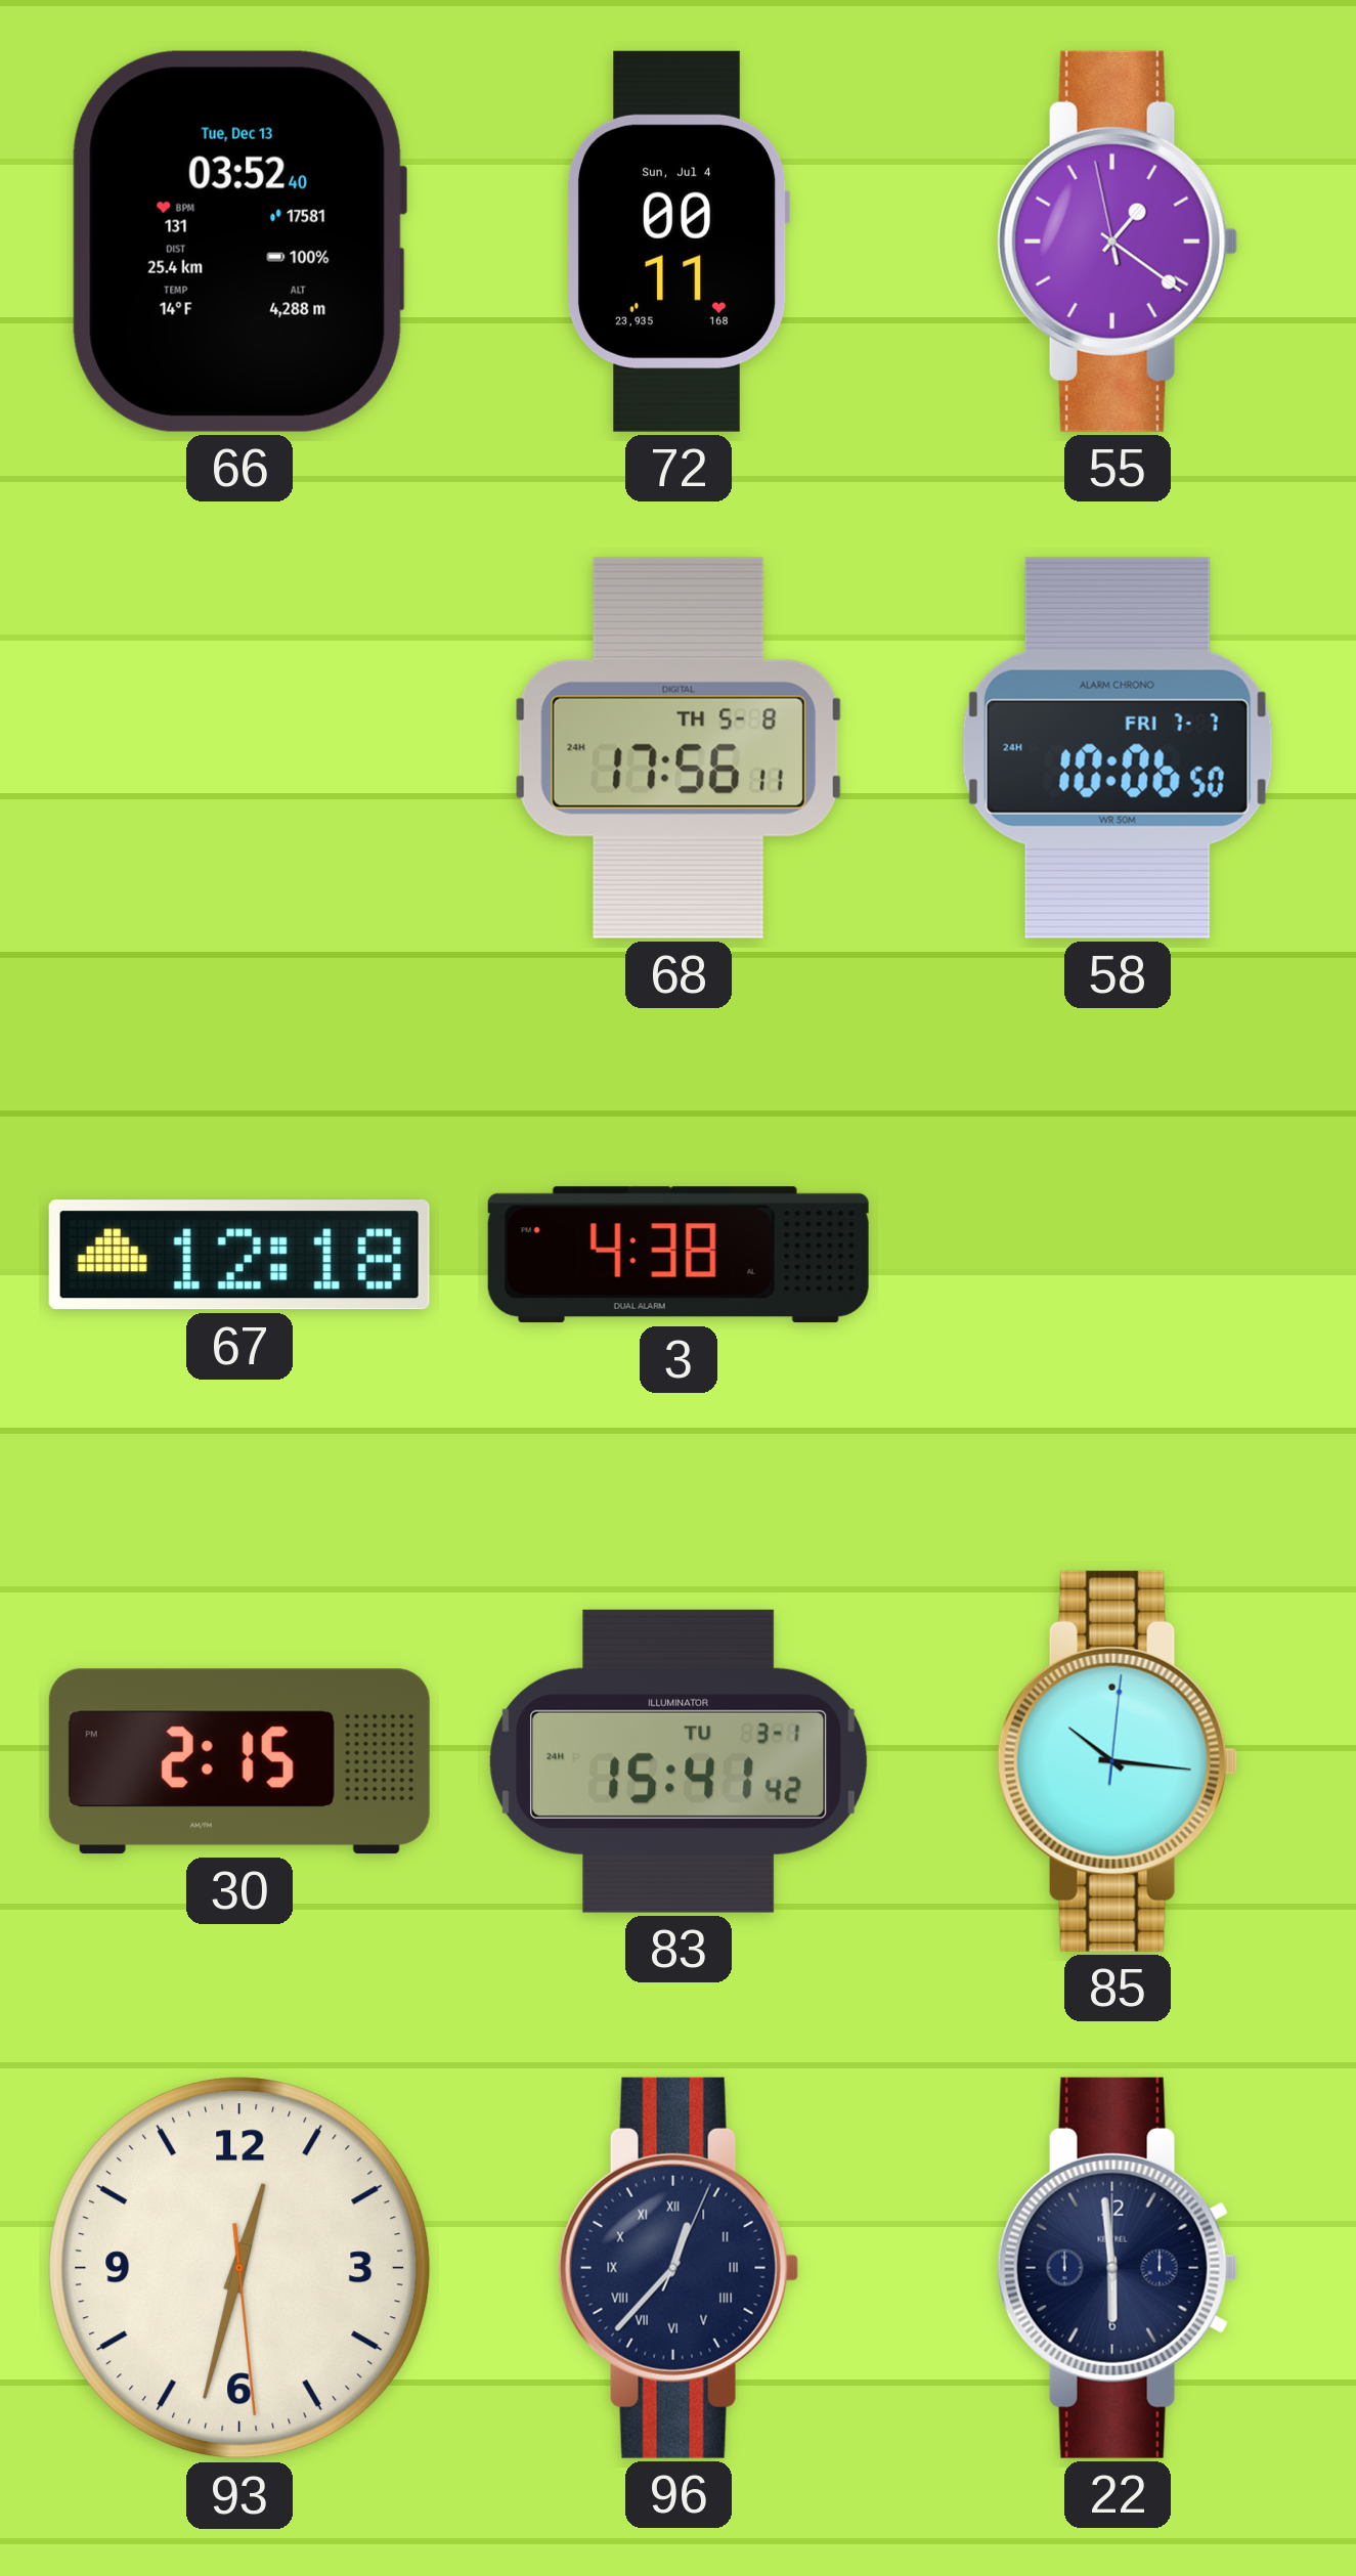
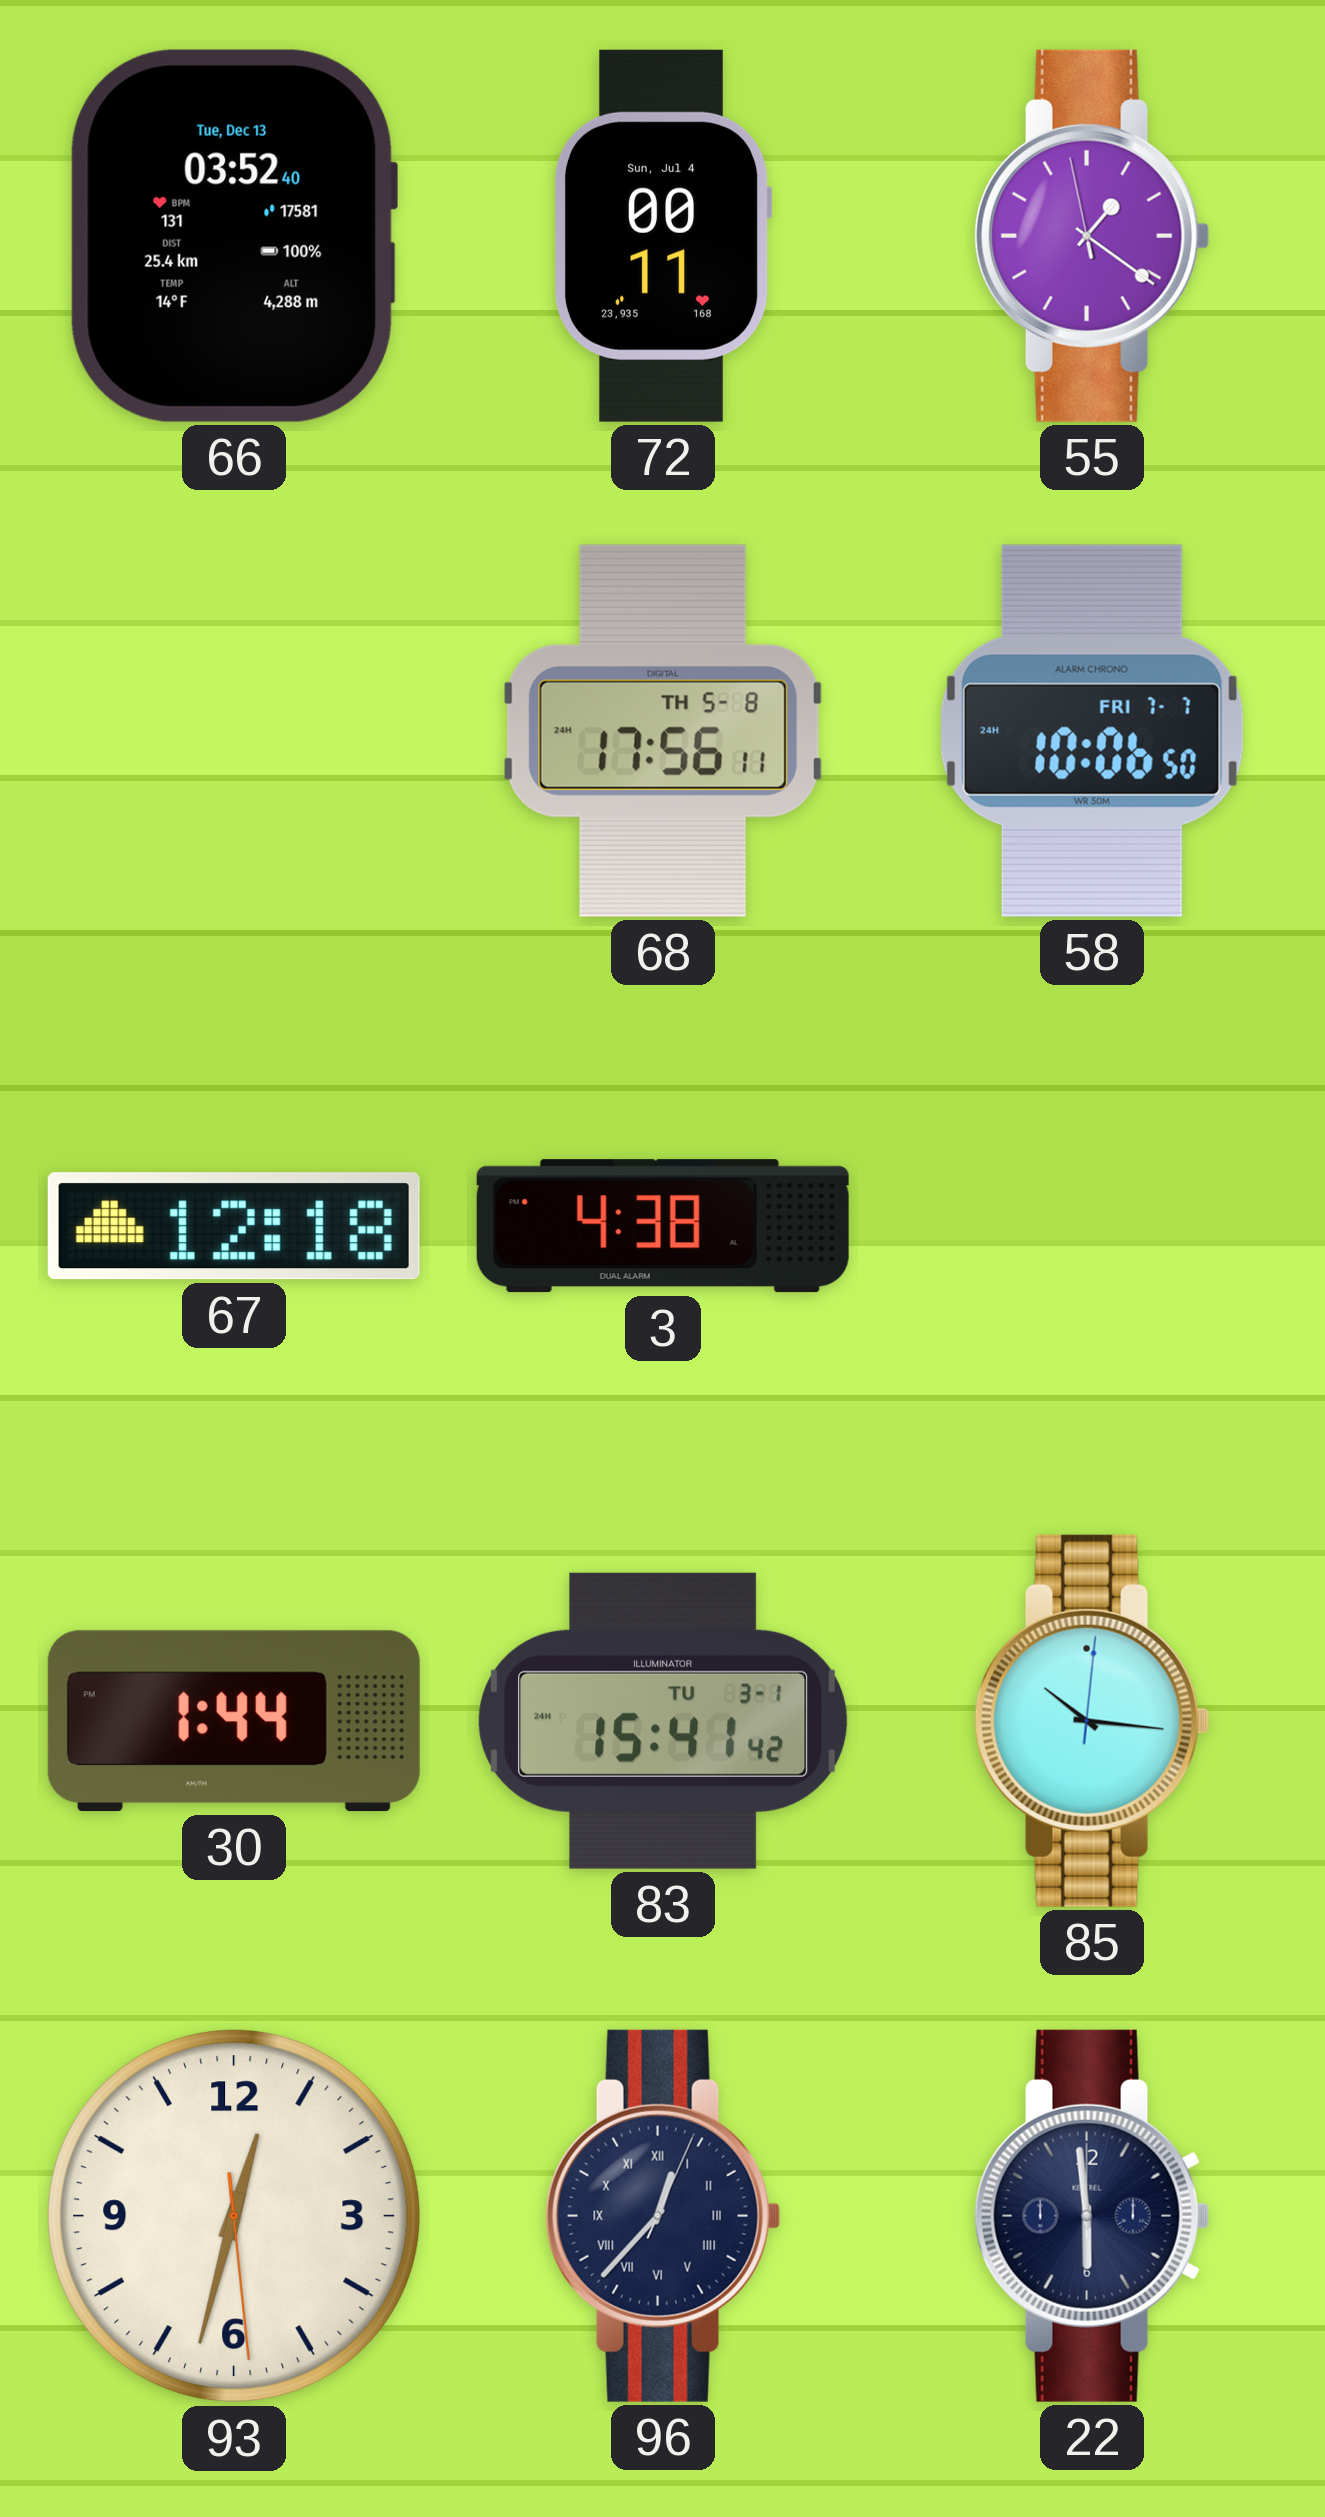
30: 2:15 -> 1:44
